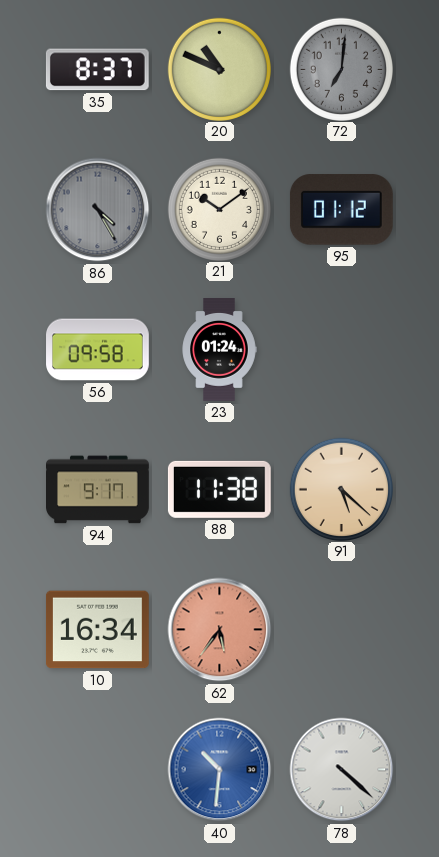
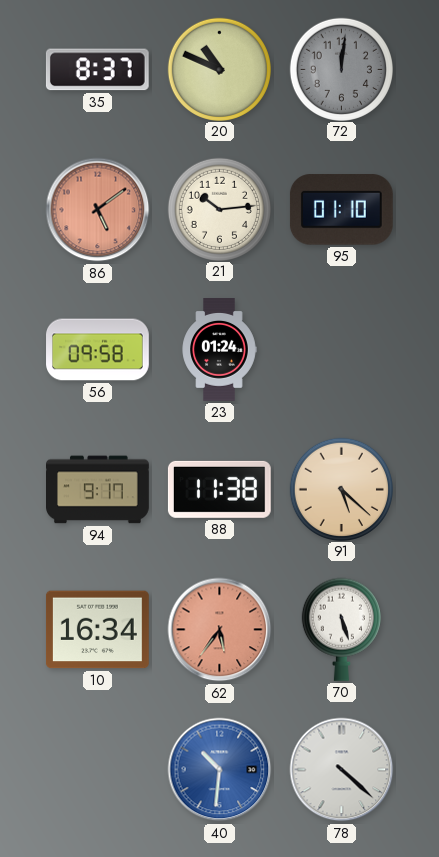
72: 7:01 -> 12:01
86: 4:25 -> 5:09
86 dial: grey -> salmon
21: 10:09 -> 10:14
95: 01:12 -> 01:10
70: none -> 5:27
